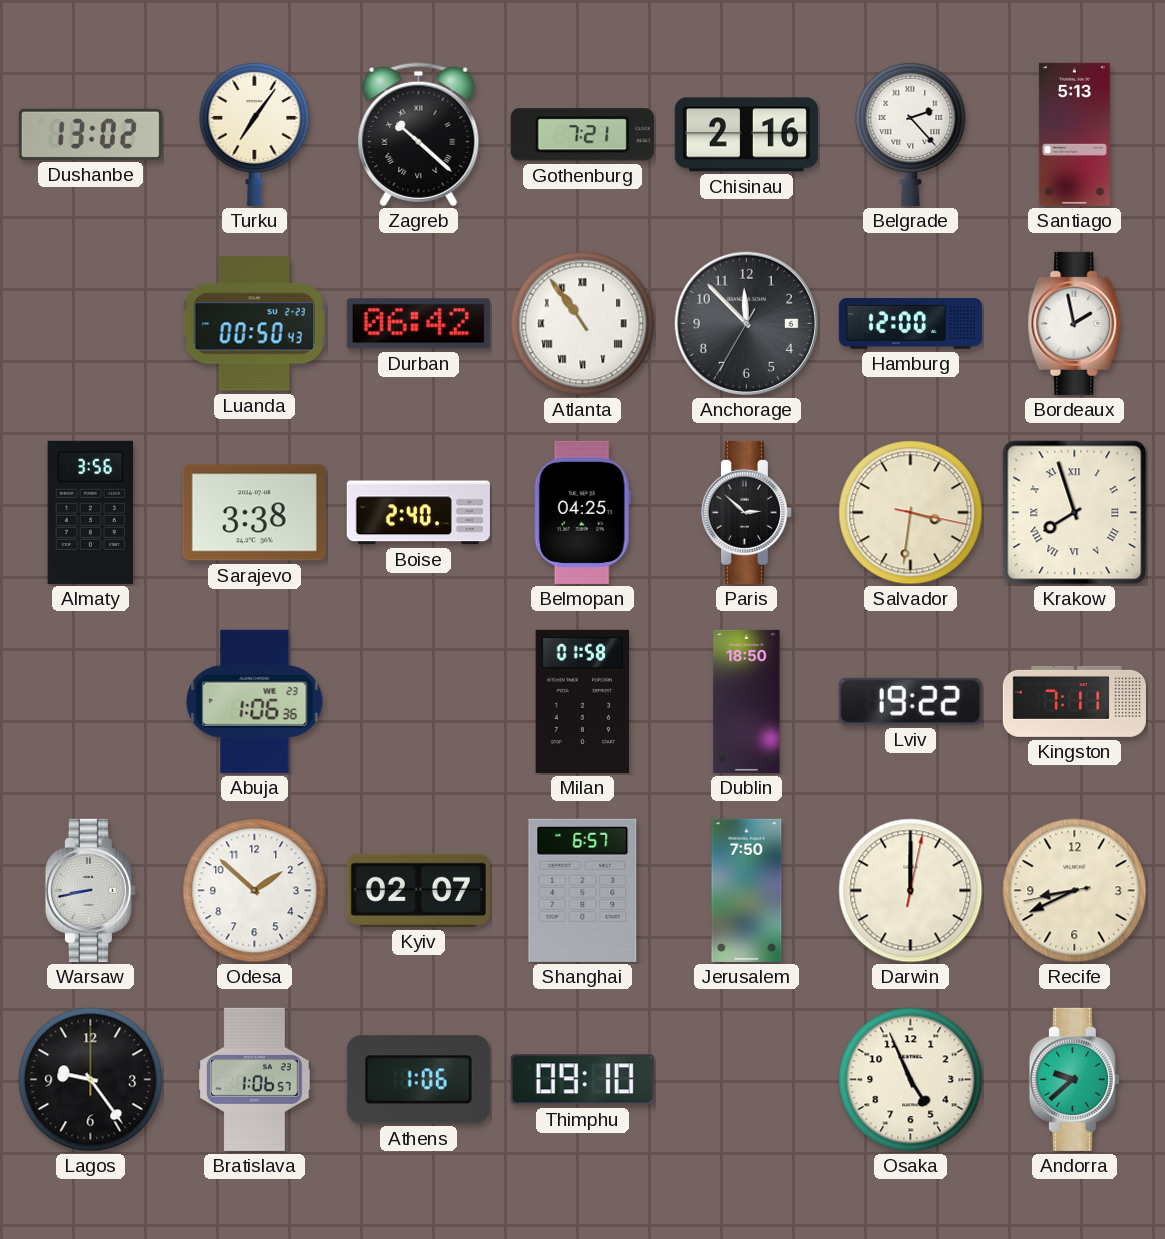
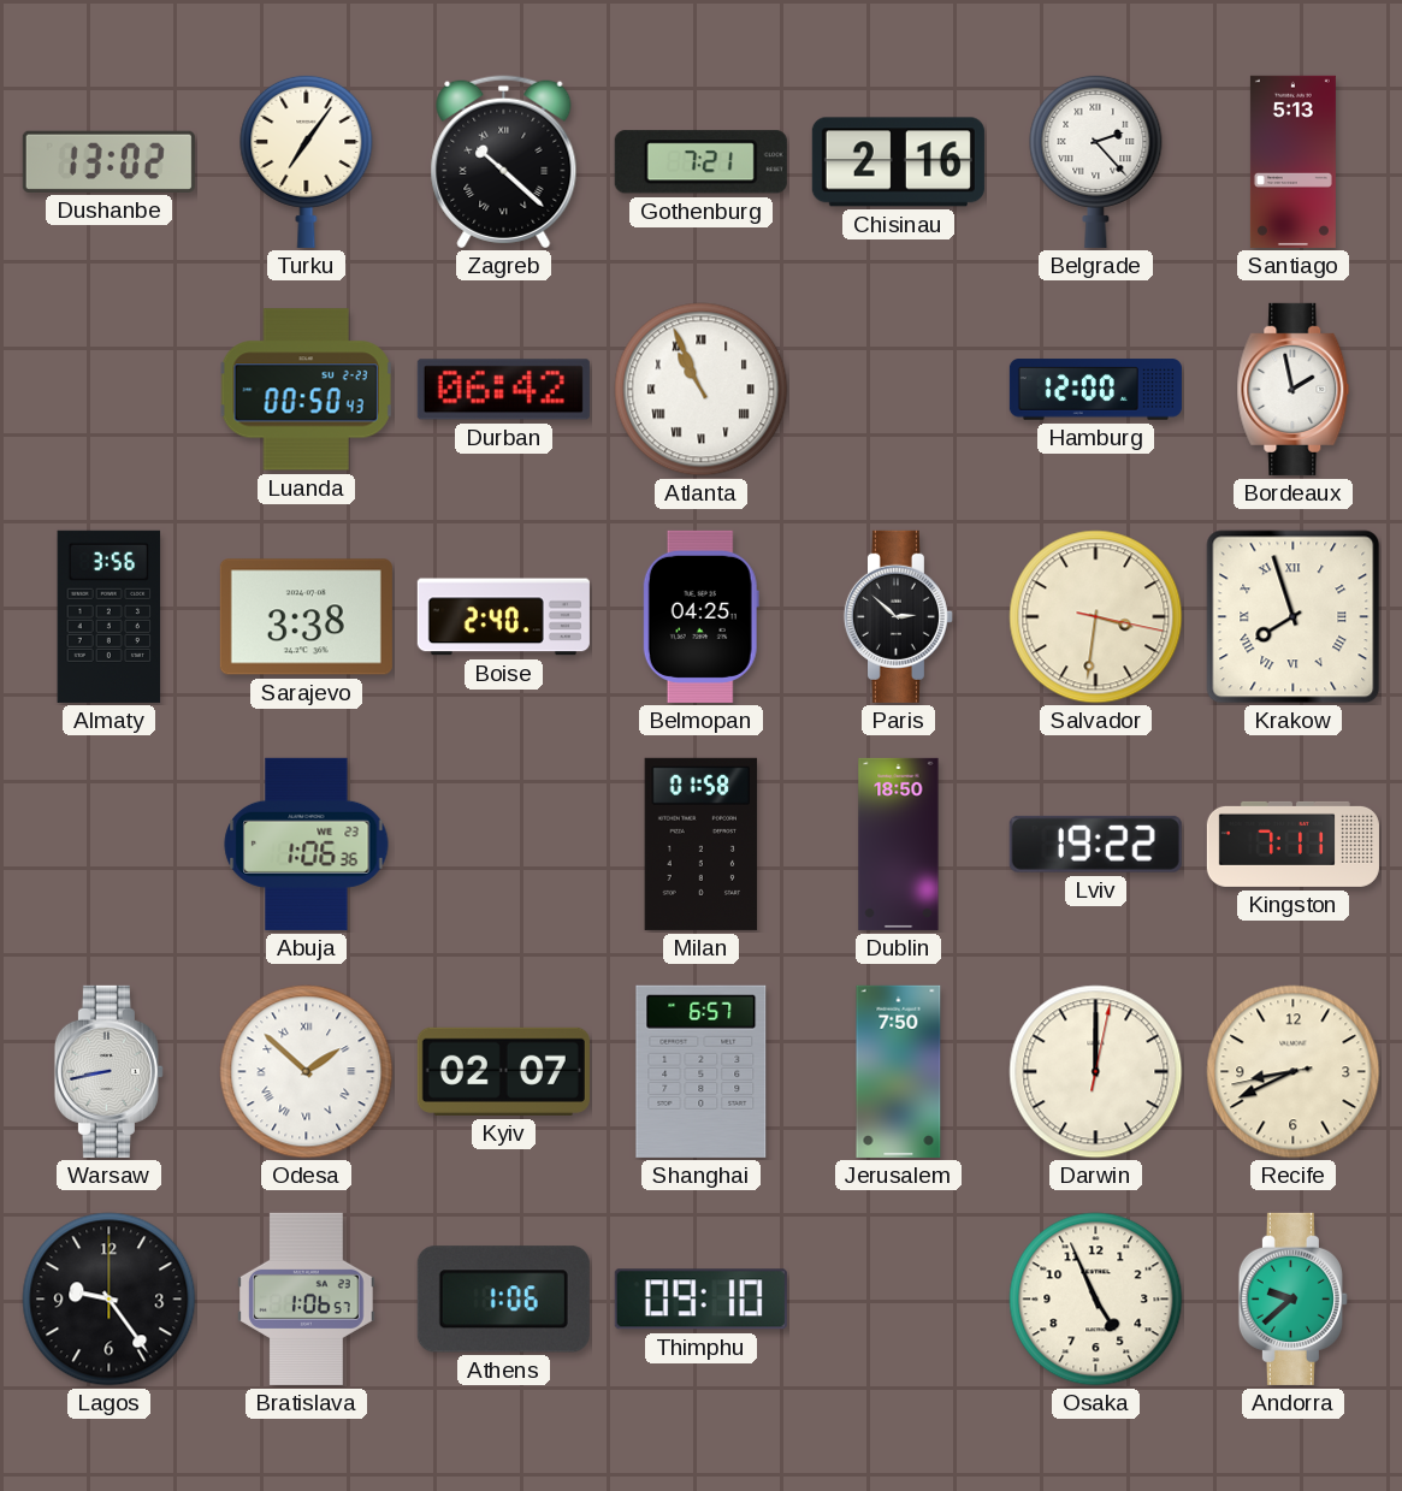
Atlanta: 10:54 -> 10:56
Anchorage: 11:52 -> none
Odesa numerals: Arabic -> Roman
